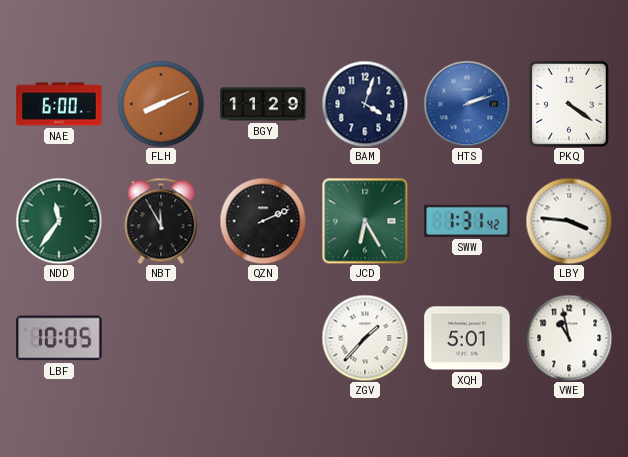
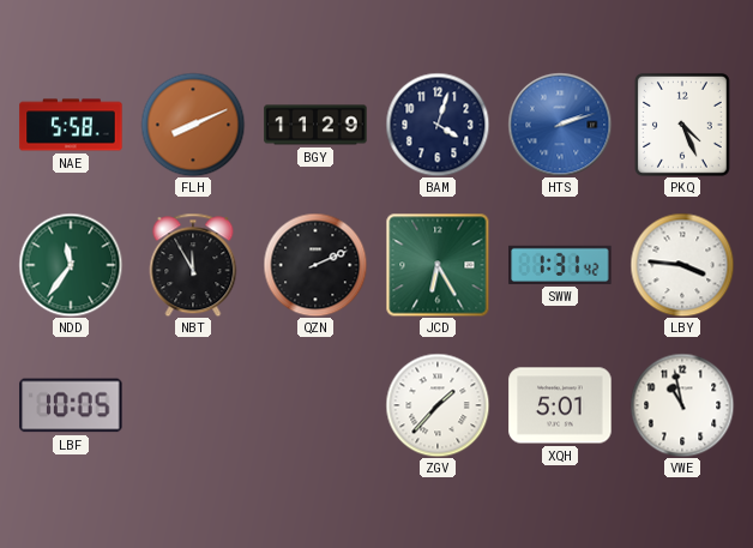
NAE: 6:00 -> 5:58
PKQ: 4:21 -> 4:26
